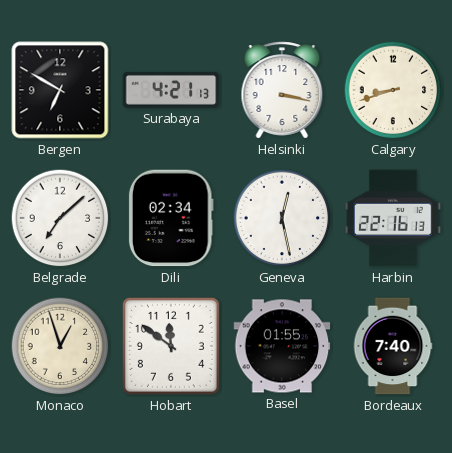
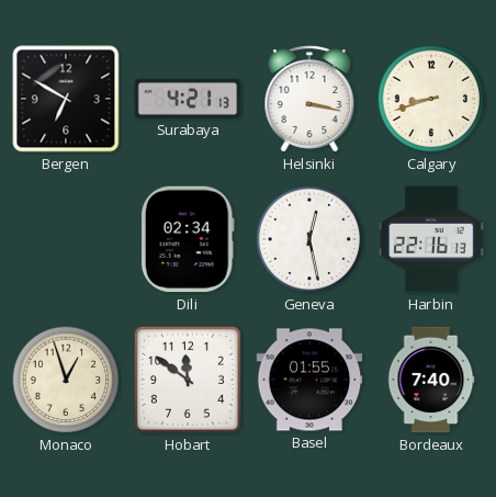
Belgrade: 7:08 -> none
